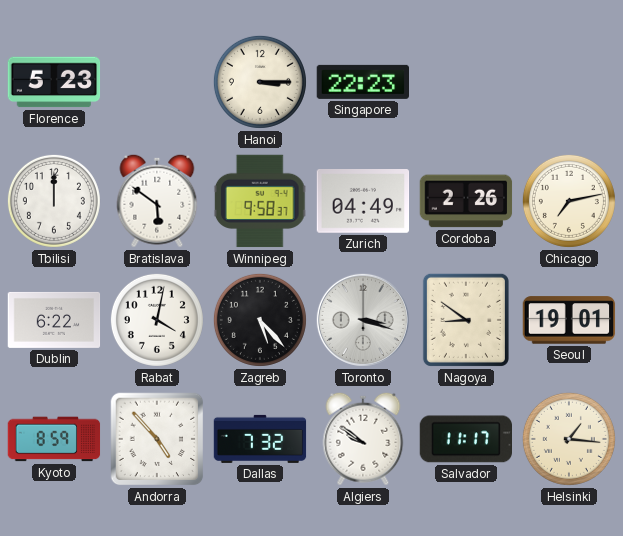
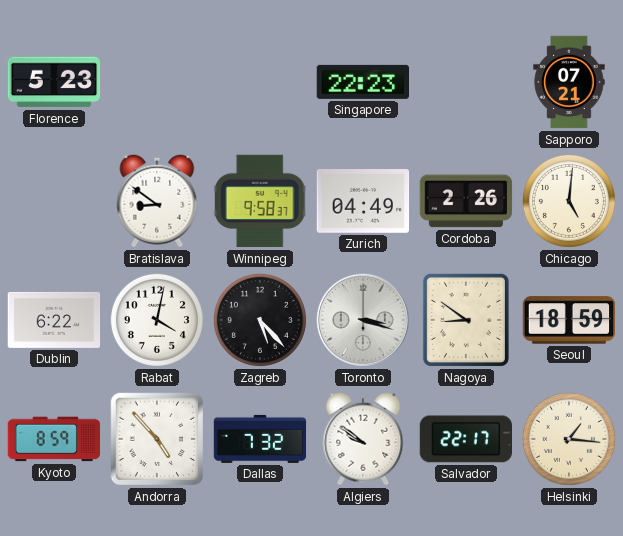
Hanoi: 3:15 -> none
Sapporo: none -> 07:21
Tbilisi: 12:00 -> none
Bratislava: 5:51 -> 8:51
Chicago: 7:13 -> 5:01
Seoul: 19:01 -> 18:59
Salvador: 11:17 -> 22:17
